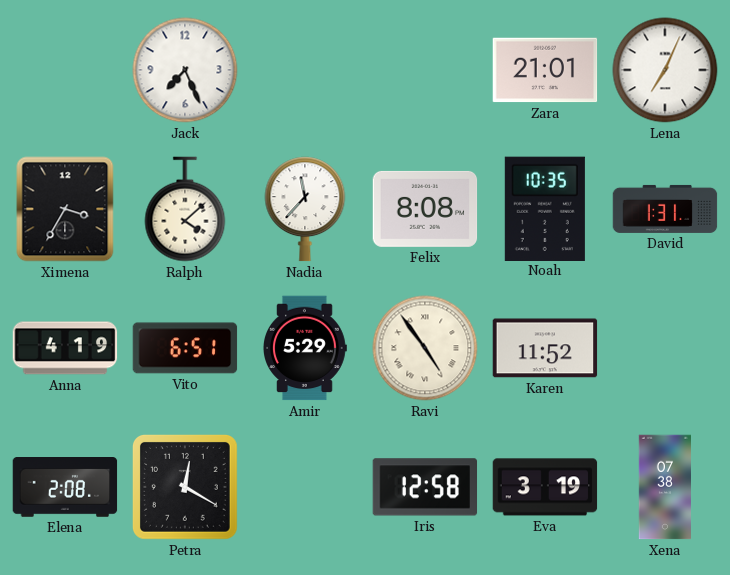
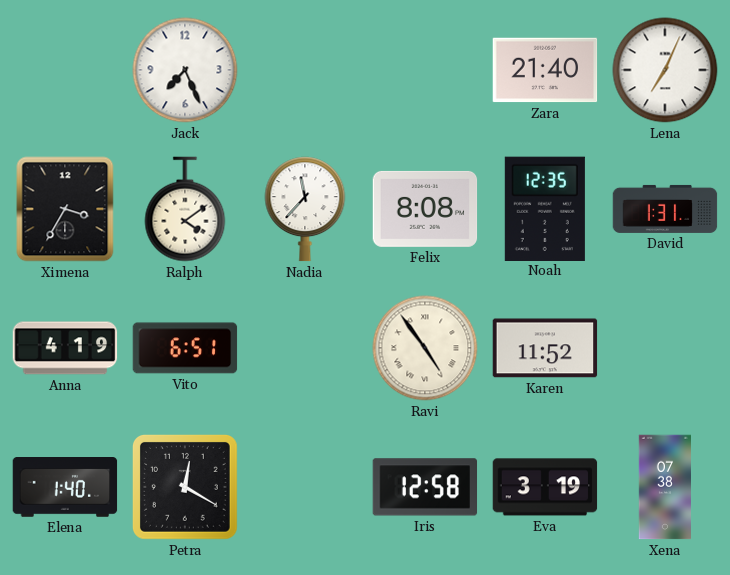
Zara: 21:01 -> 21:40
Ralph: 4:08 -> 4:09
Noah: 10:35 -> 12:35
Amir: 5:29 -> none
Elena: 2:08 -> 1:40
